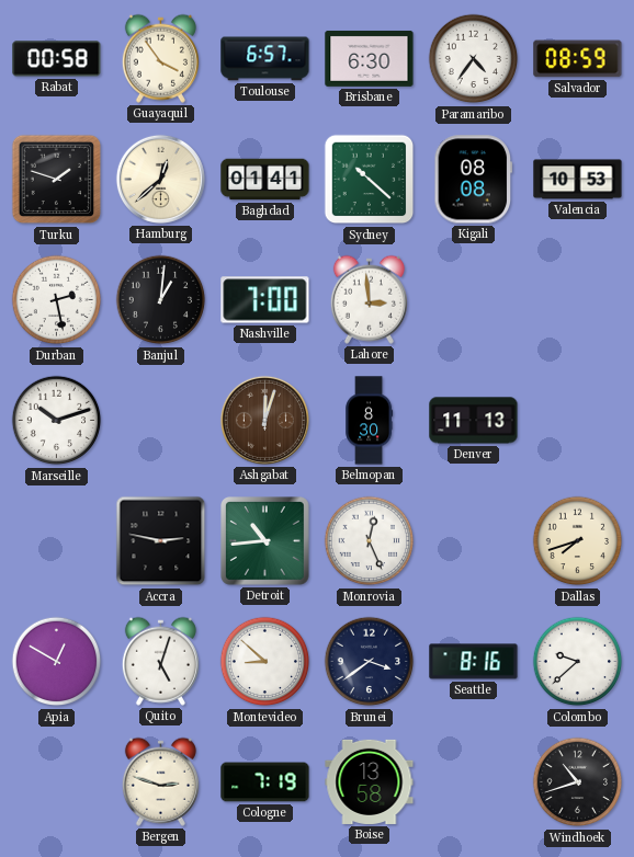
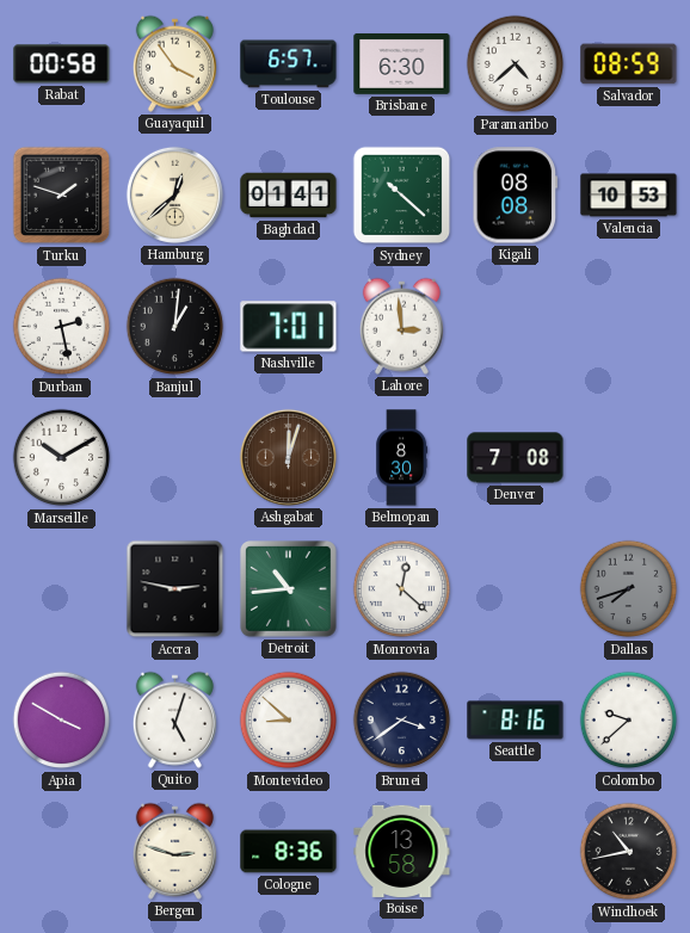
Paramaribo: 4:36 -> 4:38
Nashville: 7:00 -> 7:01
Marseille: 10:12 -> 10:10
Denver: 11:13 -> 7:08
Monrovia: 12:26 -> 12:22
Dallas dial: cream -> grey
Apia: 12:50 -> 3:50
Cologne: 7:19 -> 8:36
Windhoek: 10:42 -> 10:43
